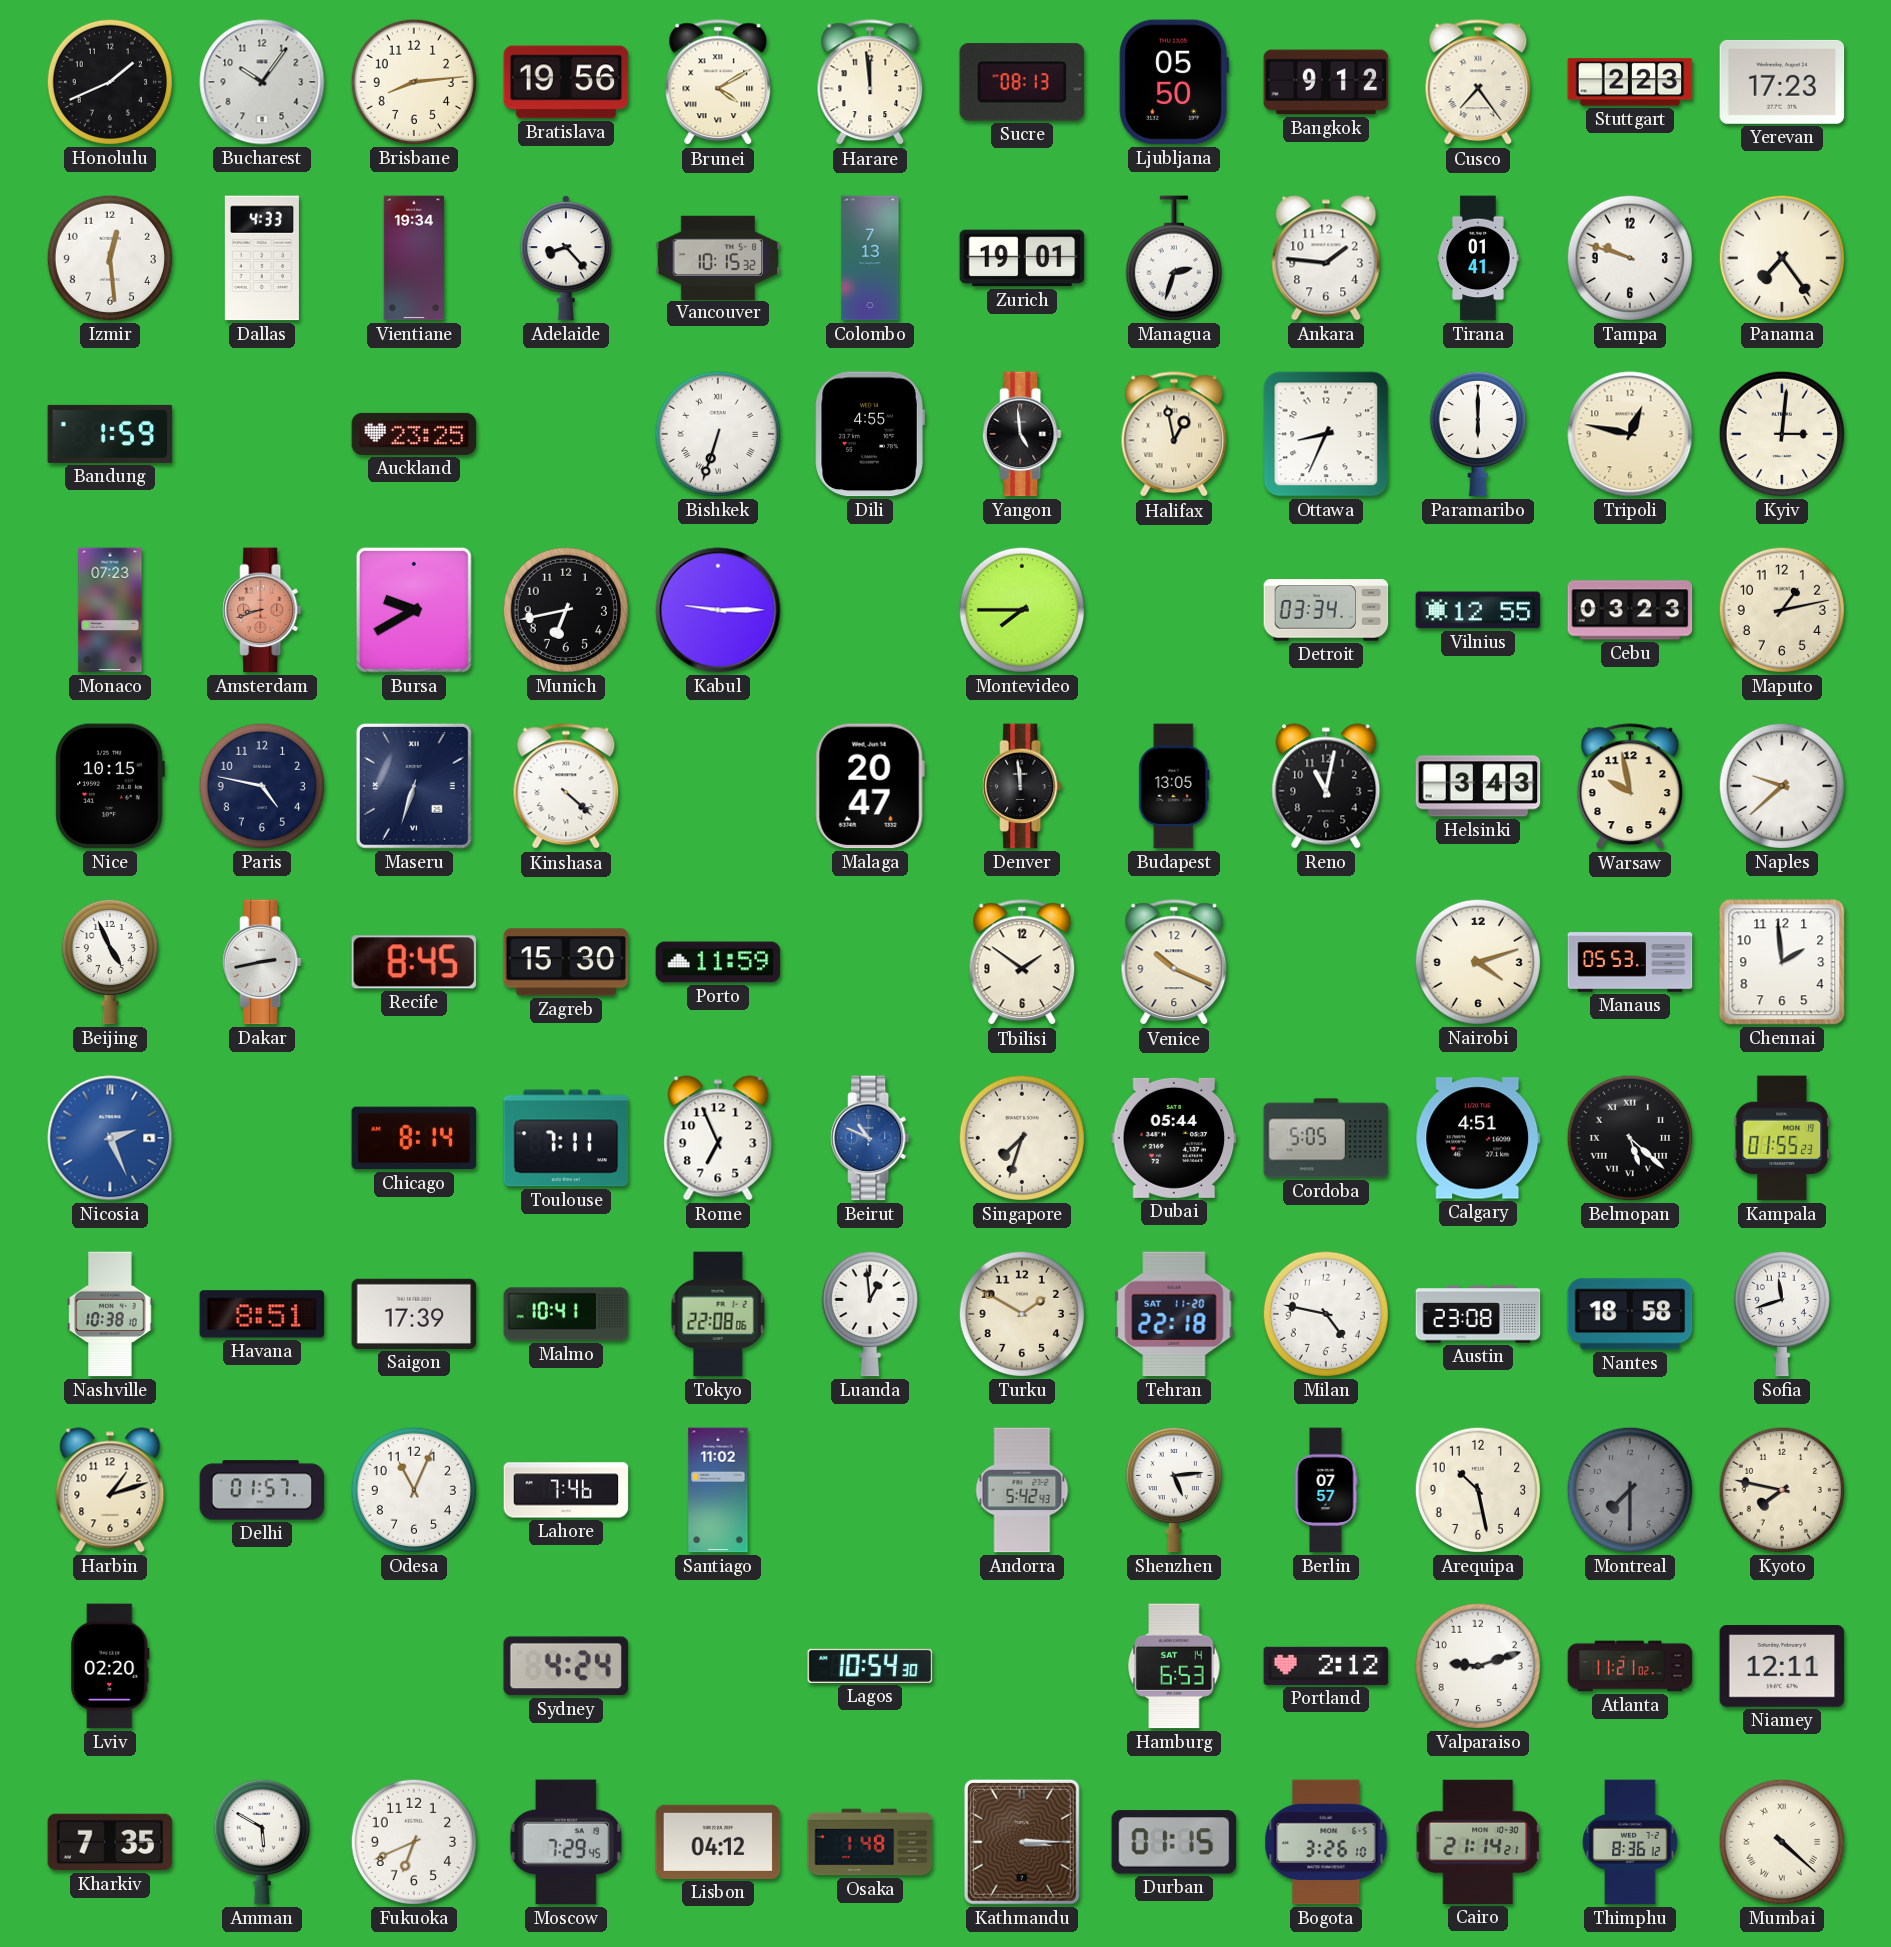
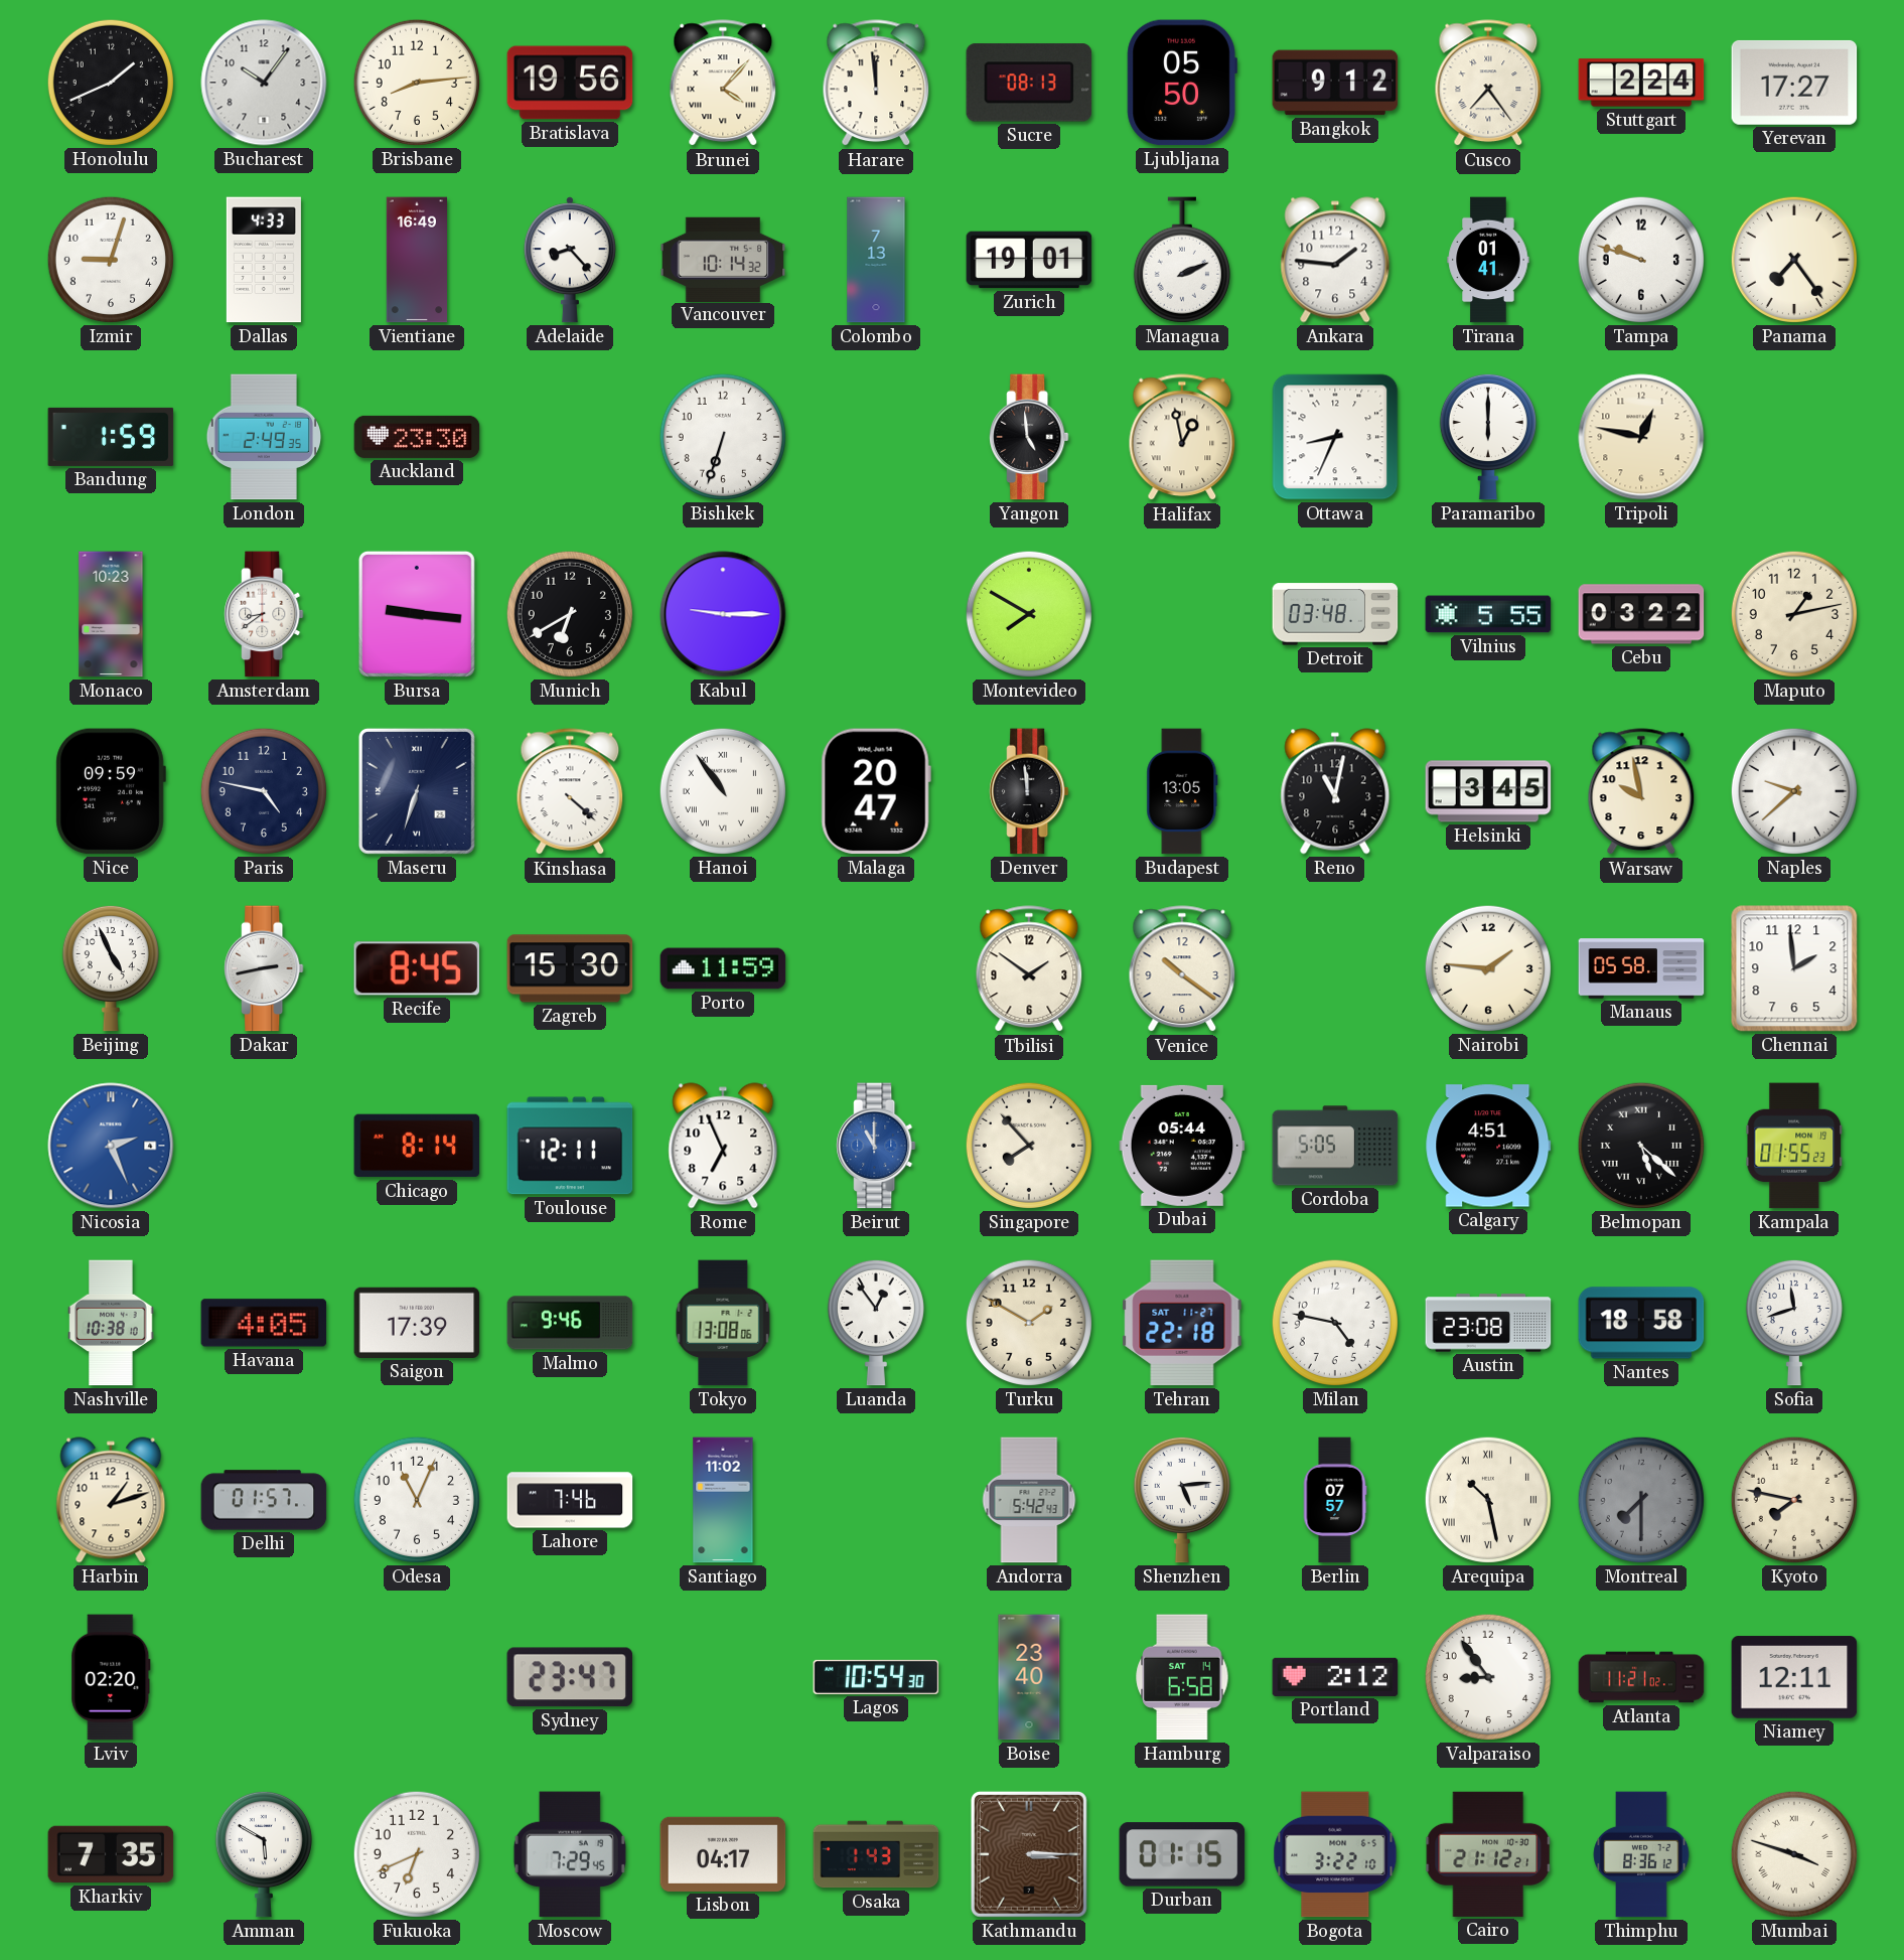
Brunei: 4:10 -> 4:07
Stuttgart: 2:23 -> 2:24
Yerevan: 17:23 -> 17:27
Izmir: 12:29 -> 9:03
Vientiane: 19:34 -> 16:49
Vancouver: 10:15 -> 10:14
Managua: 2:33 -> 2:11
London: none -> 2:49
Auckland: 23:25 -> 23:30
Bishkek numerals: Roman -> Arabic
Dili: 4:55 -> none
Kyiv: 3:01 -> none
Monaco: 07:23 -> 10:23
Amsterdam: 8:42 -> 8:39
Amsterdam dial: salmon -> white
Bursa: 9:40 -> 9:16
Munich: 6:43 -> 6:40
Montevideo: 7:45 -> 7:50
Detroit: 03:34 -> 03:48
Vilnius: 12:55 -> 5:55
Cebu: 03:23 -> 03:22
Nice: 10:15 -> 09:59
Hanoi: none -> 10:54
Helsinki: 3:43 -> 3:45
Venice: 10:19 -> 10:21
Nairobi: 4:12 -> 1:46
Manaus: 05:53 -> 05:58
Toulouse: 7:11 -> 12:11
Beirut: 10:49 -> 11:00
Singapore: 7:33 -> 7:53
Havana: 8:51 -> 4:05
Malmo: 10:41 -> 9:46
Tokyo: 22:08 -> 13:08
Luanda: 12:59 -> 12:54
Tehran date: SAT 11-20 -> SAT 11-27
Arequipa numerals: Arabic -> Roman
Sydney: 4:24 -> 23:47
Boise: none -> 23:40
Hamburg: 6:53 -> 6:58
Valparaiso: 9:12 -> 8:54
Lisbon: 04:12 -> 04:17
Osaka: 1:48 -> 1:43
Bogota: 3:26 -> 3:22
Cairo: 21:14 -> 21:12
Mumbai: 4:22 -> 3:48
